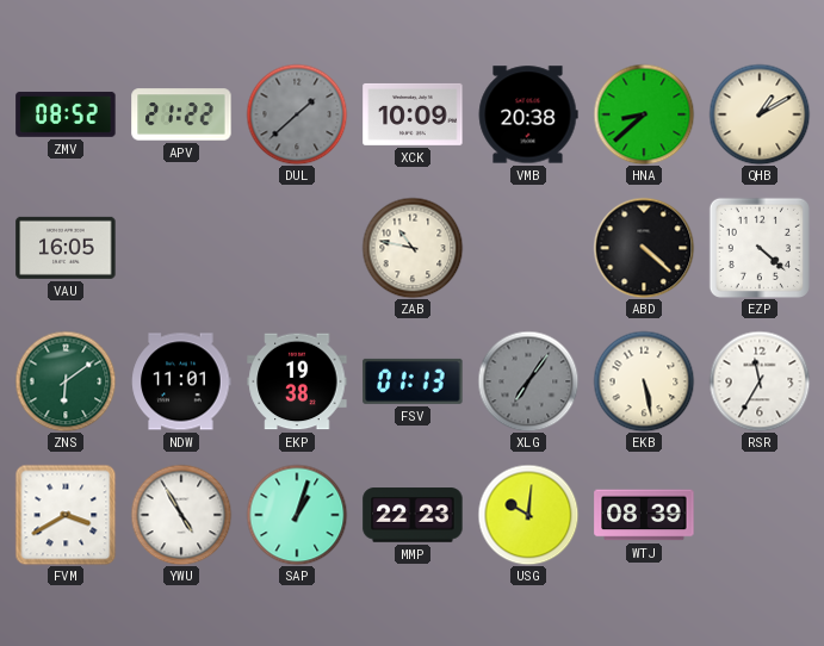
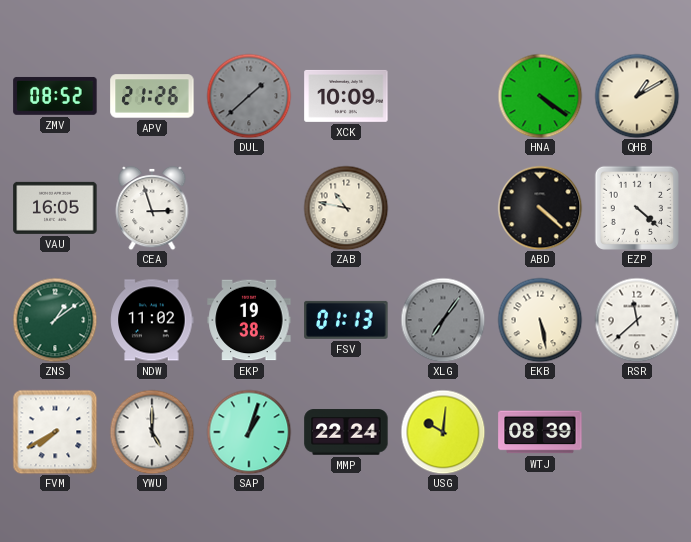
APV: 21:22 -> 21:26
VMB: 20:38 -> none
HNA: 8:38 -> 4:21
CEA: none -> 2:57
ZNS: 6:09 -> 1:09
NDW: 11:01 -> 11:02
RSR: 11:35 -> 11:38
FVM: 3:40 -> 7:40
YWU: 4:55 -> 5:00
MMP: 22:23 -> 22:24
